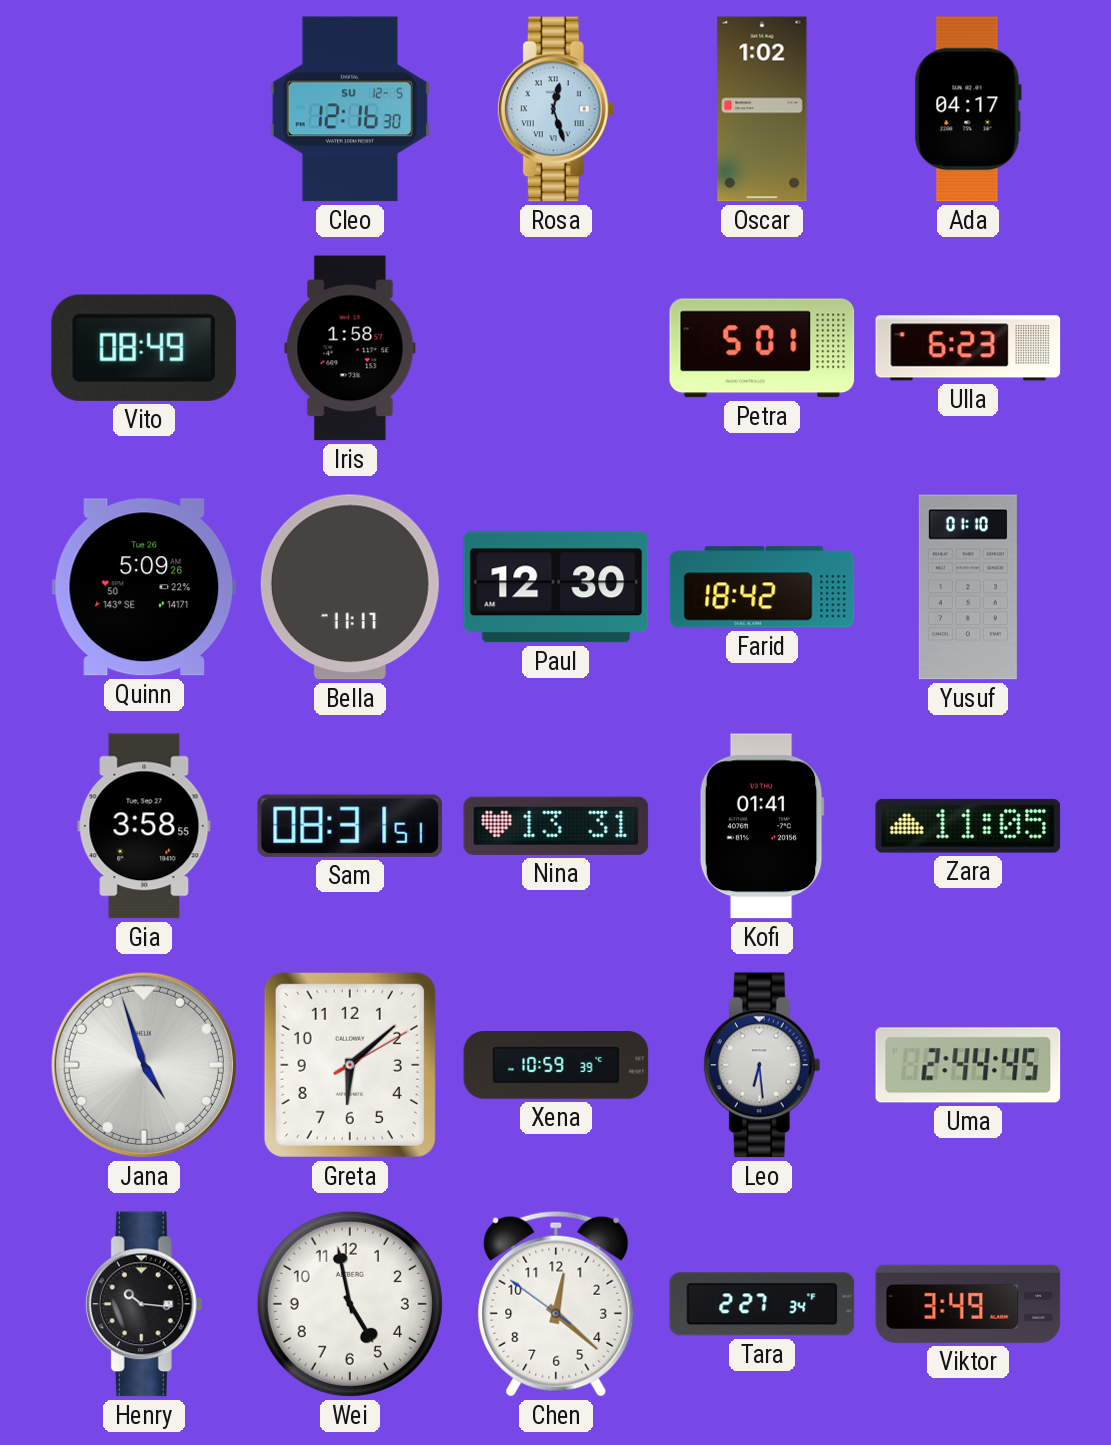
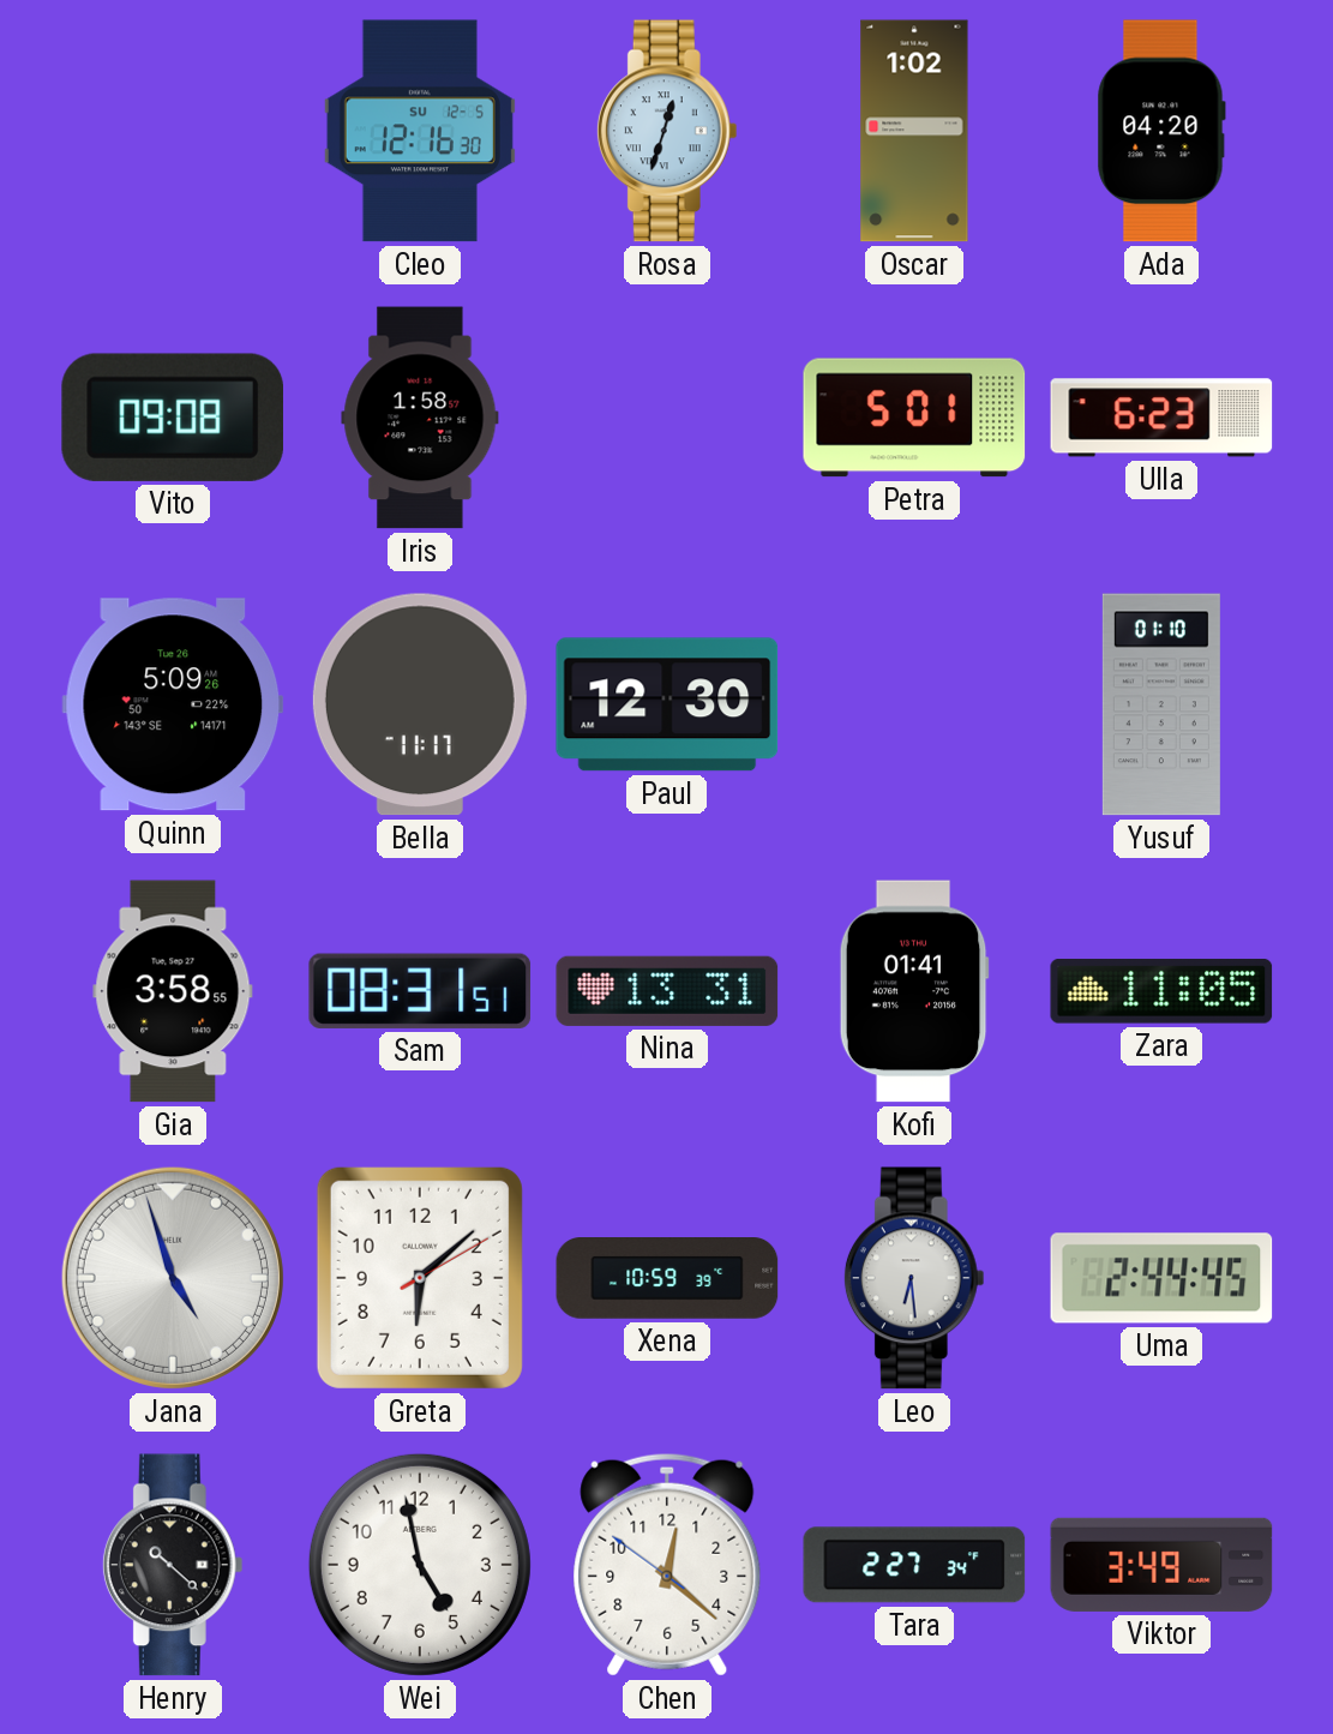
Rosa: 12:27 -> 12:33
Ada: 04:17 -> 04:20
Vito: 08:49 -> 09:08
Farid: 18:42 -> none
Henry: 10:16 -> 10:22
